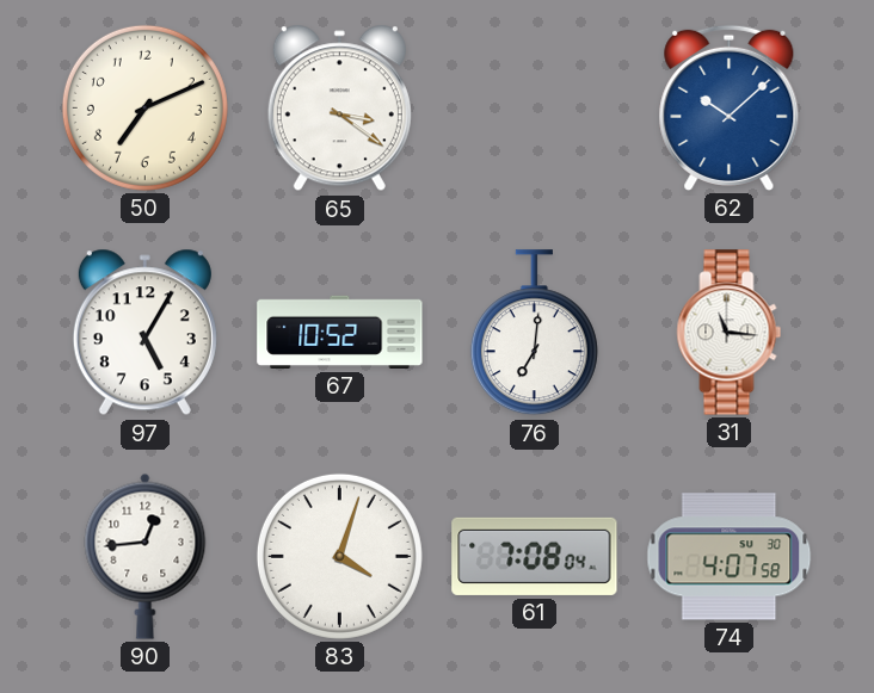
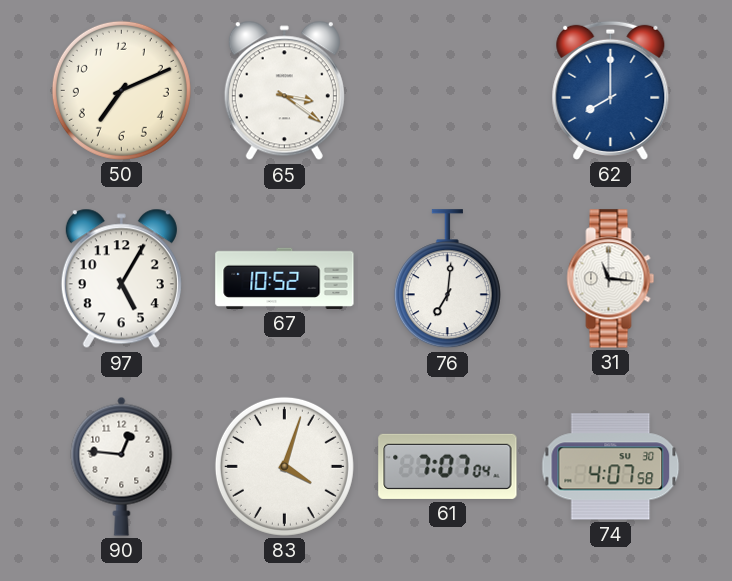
62: 10:08 -> 8:00
90: 12:44 -> 12:46
61: 7:08 -> 7:07
